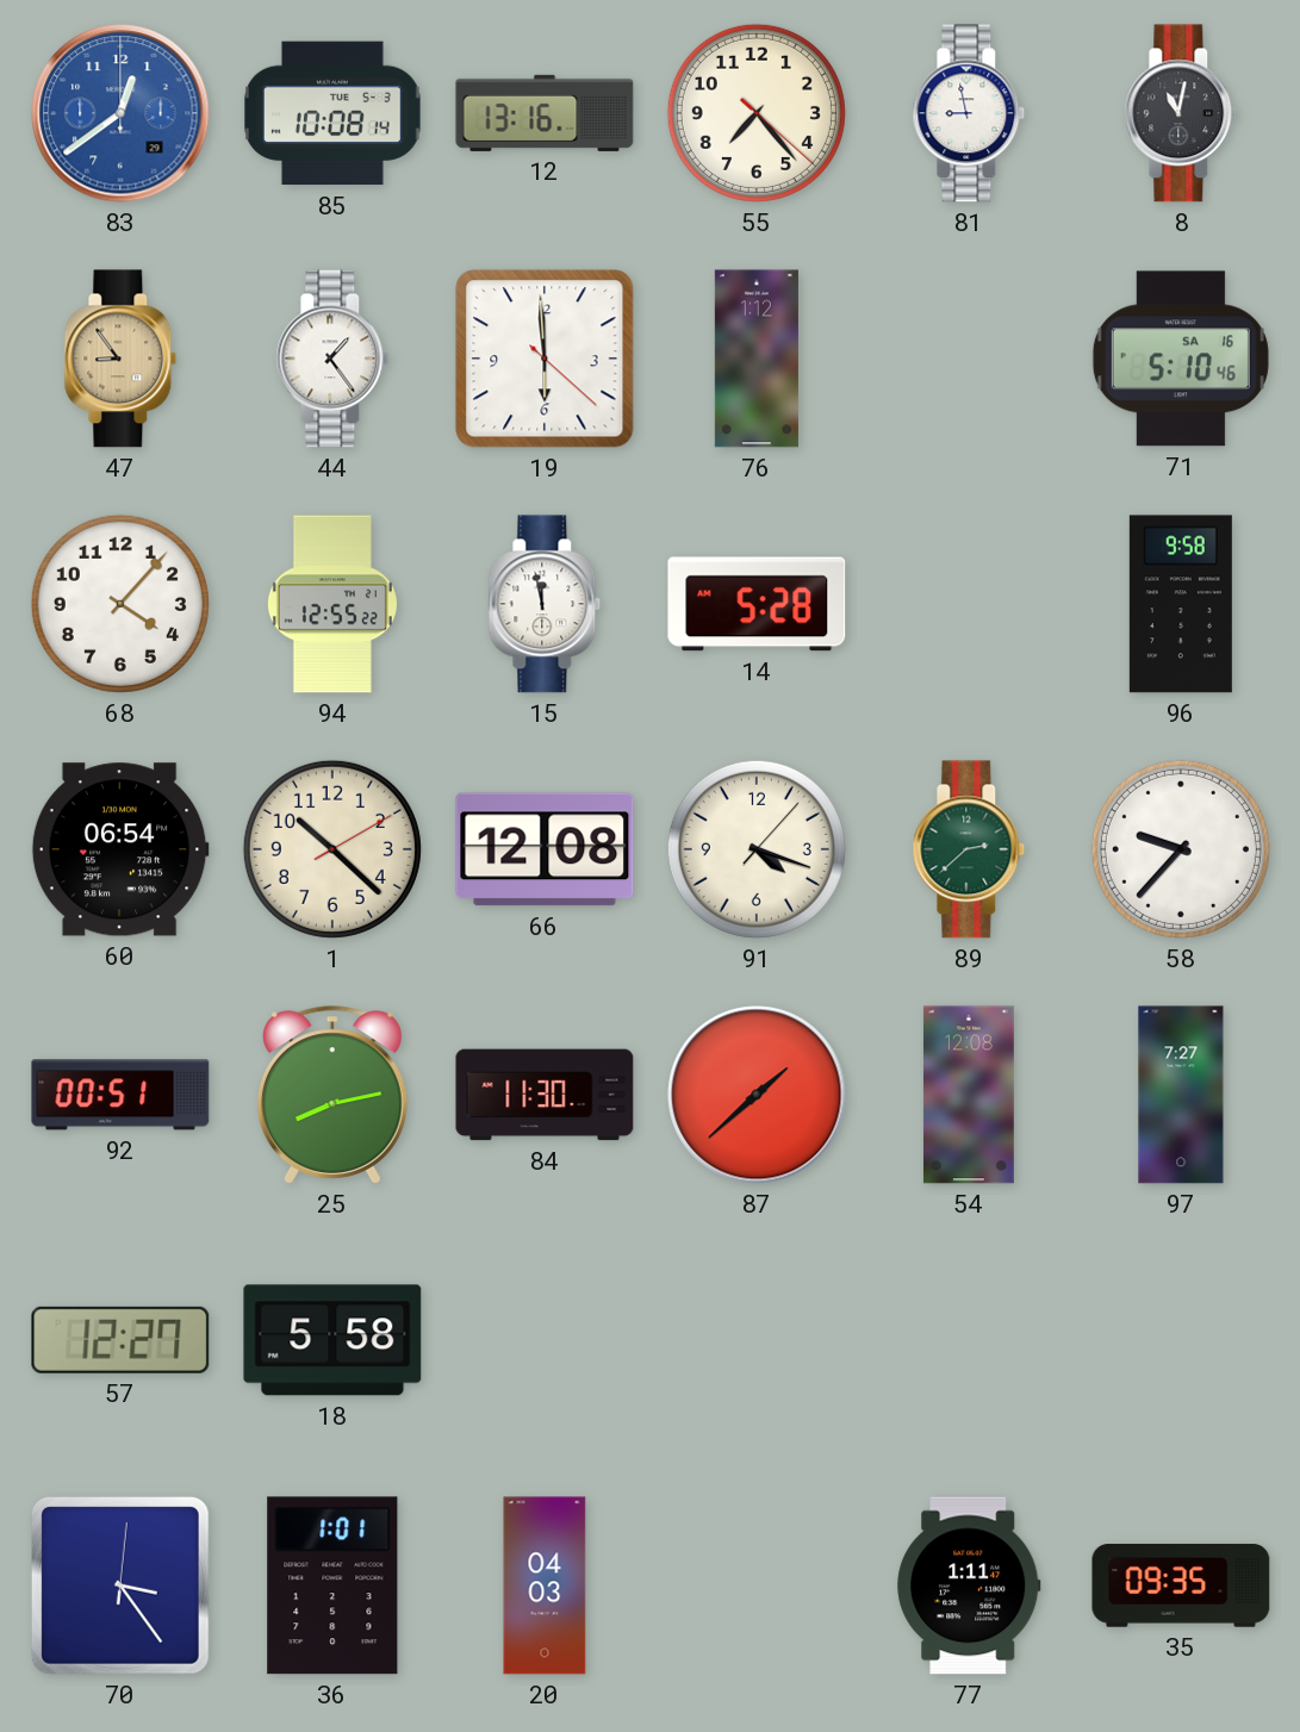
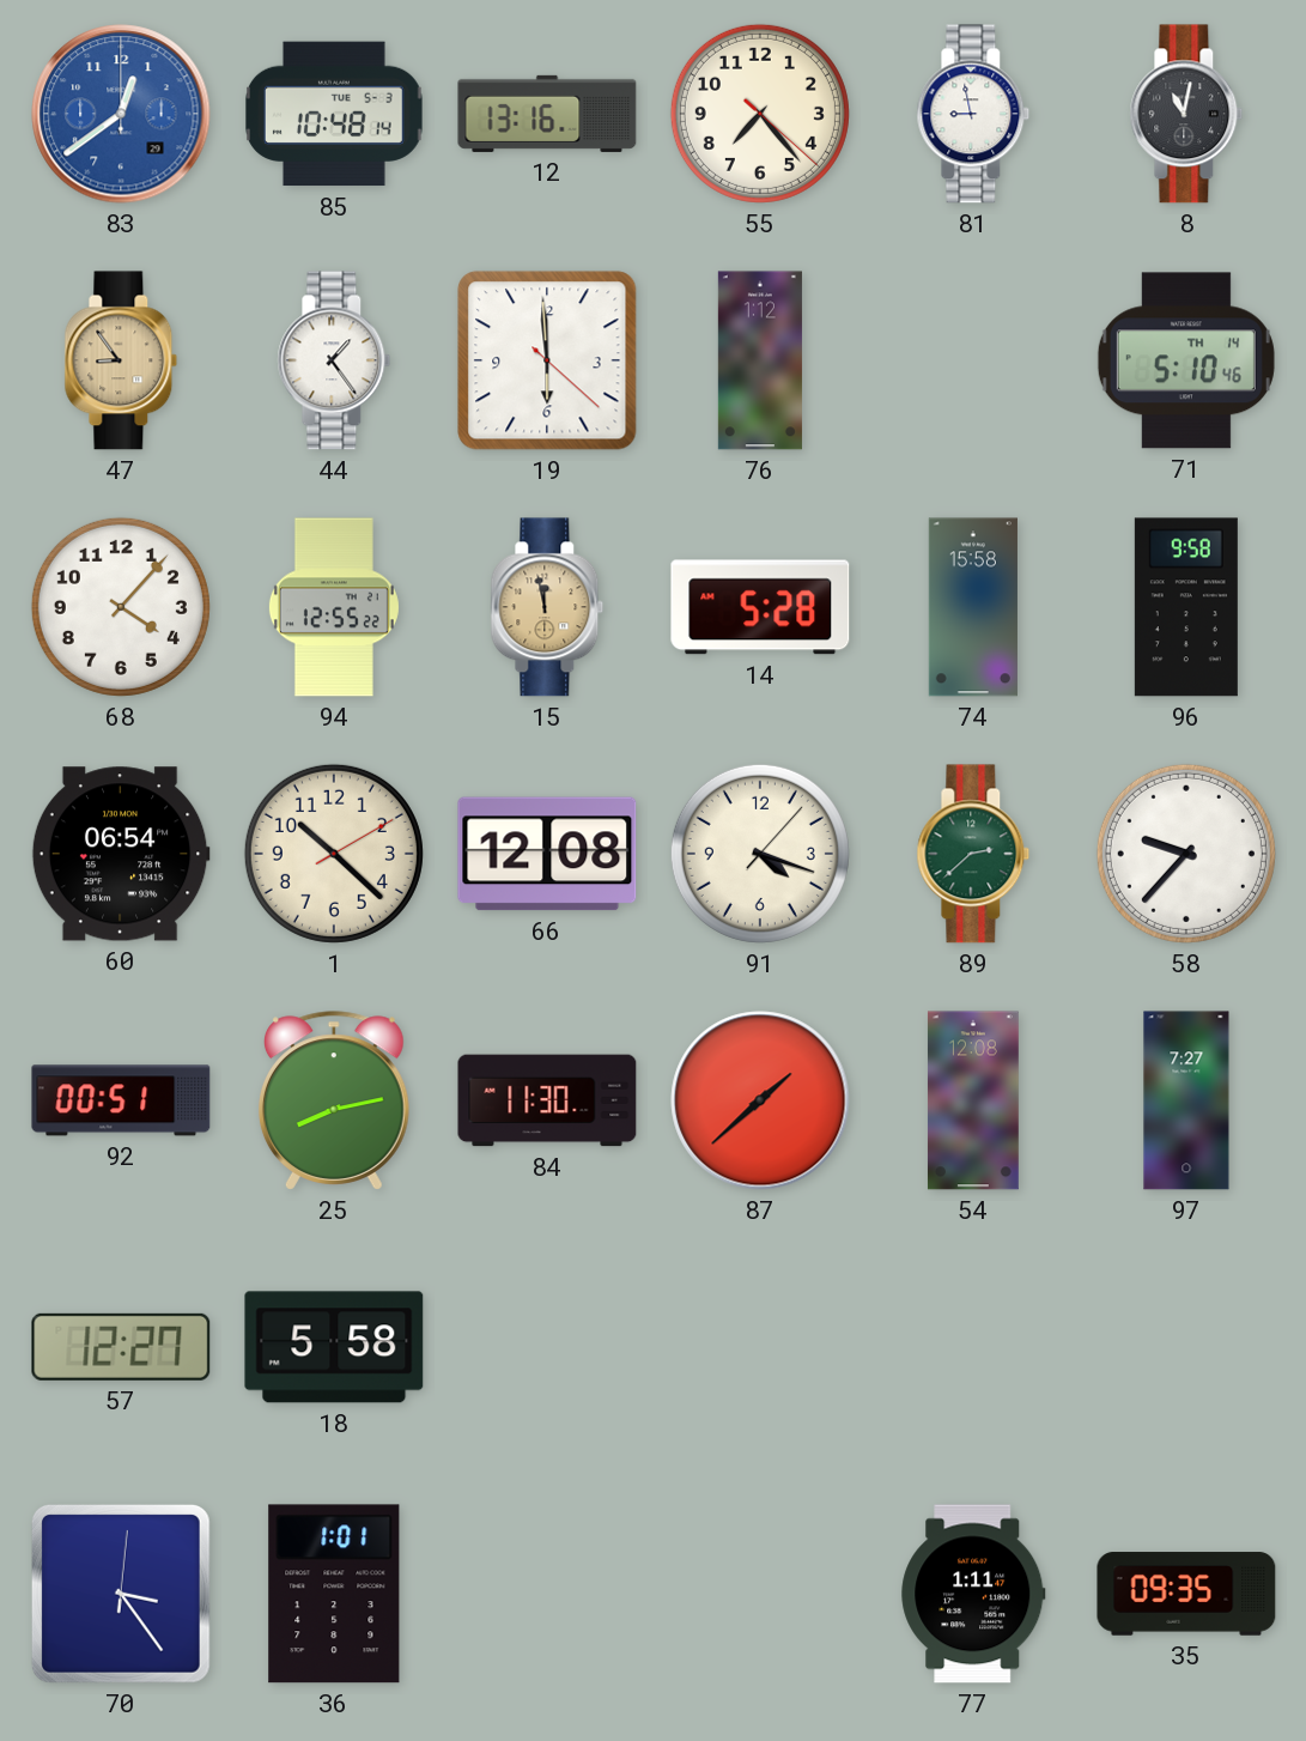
85: 10:08 -> 10:48
71 date: SA 16 -> TH 14
15 dial: white -> champagne
74: none -> 15:58
20: 04:03 -> none
